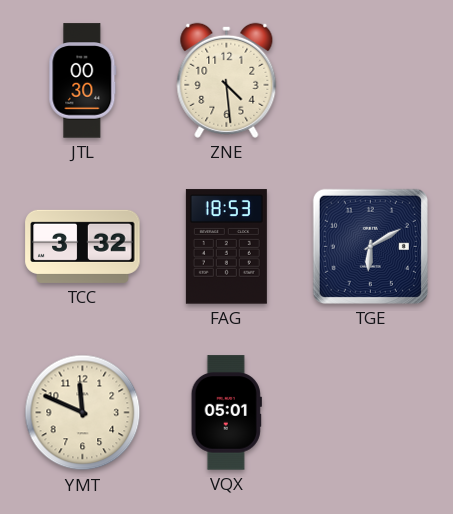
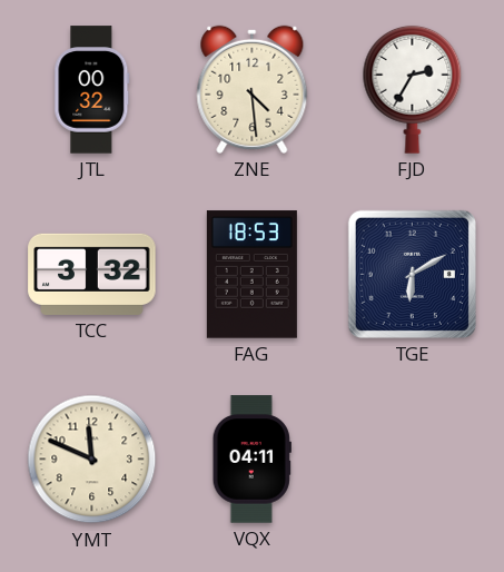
JTL: 00:30 -> 00:32
FJD: none -> 2:35
VQX: 05:01 -> 04:11
